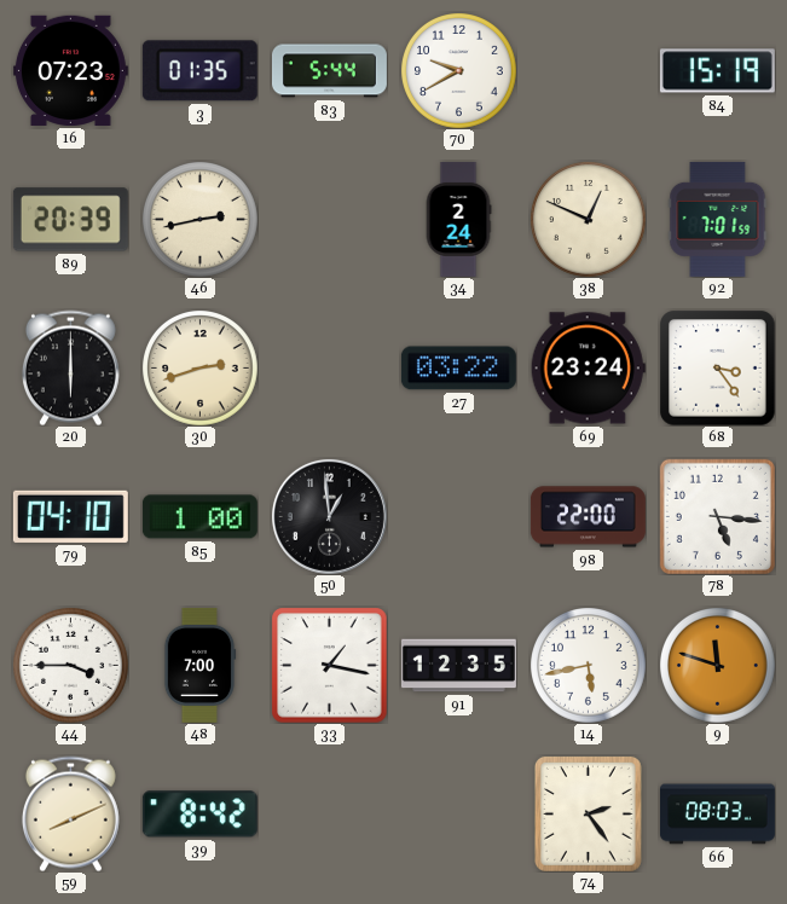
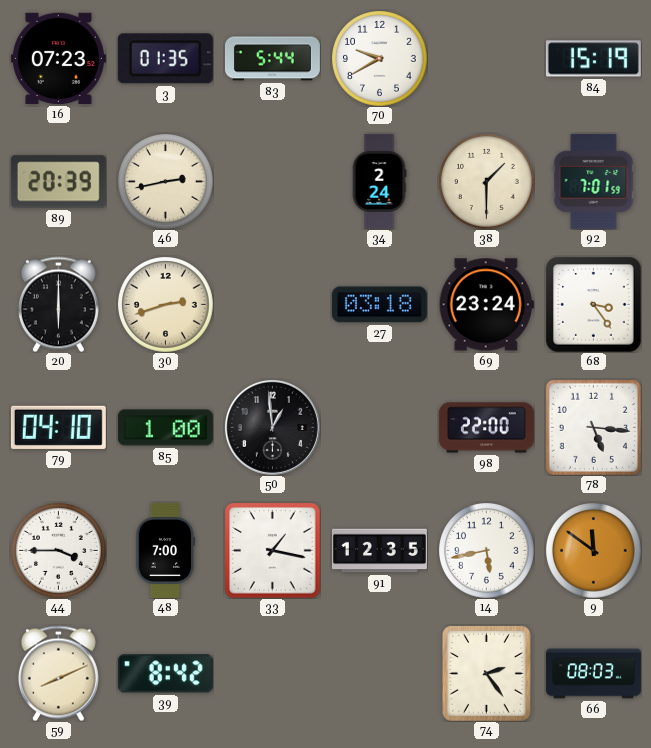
38: 12:49 -> 1:30
27: 03:22 -> 03:18
9: 11:48 -> 11:51
